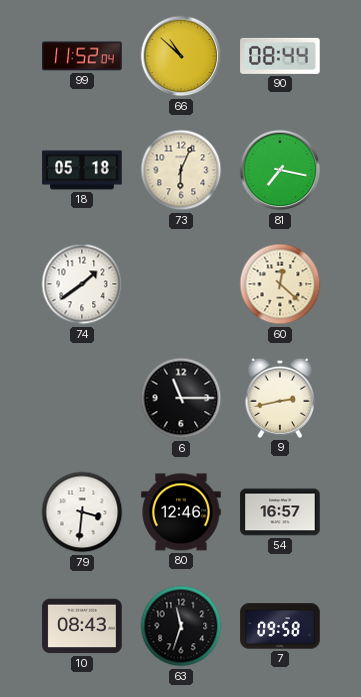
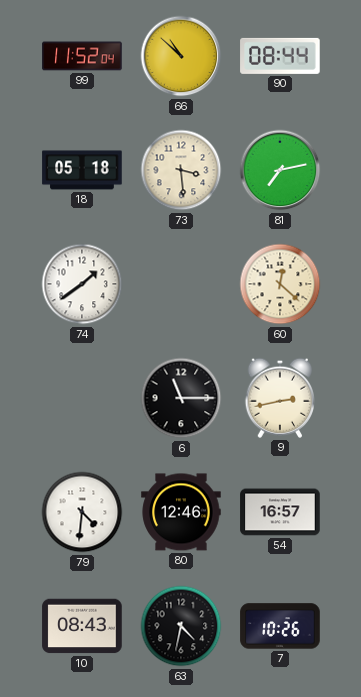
73: 6:04 -> 3:29
81: 7:17 -> 7:13
79: 3:31 -> 4:31
63: 11:33 -> 4:32
7: 09:58 -> 10:26
